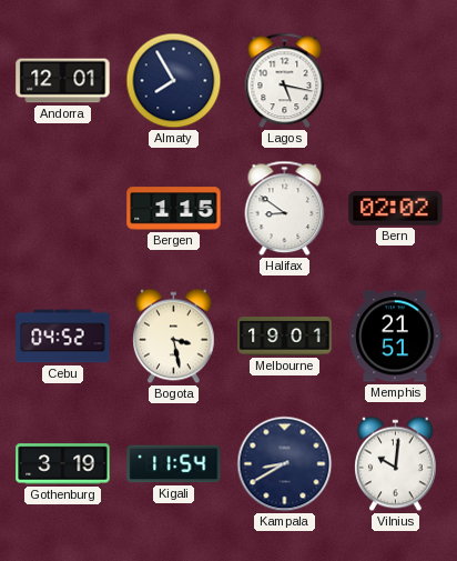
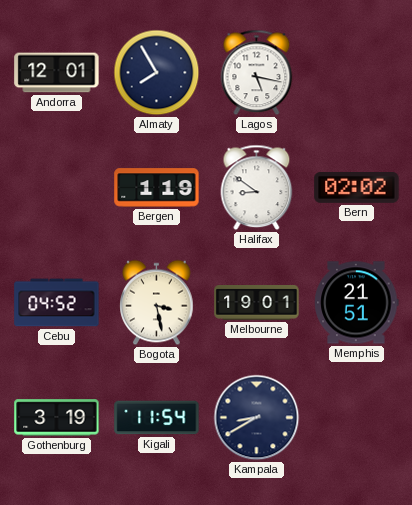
Bergen: 1:15 -> 1:19
Vilnius: 10:01 -> none
